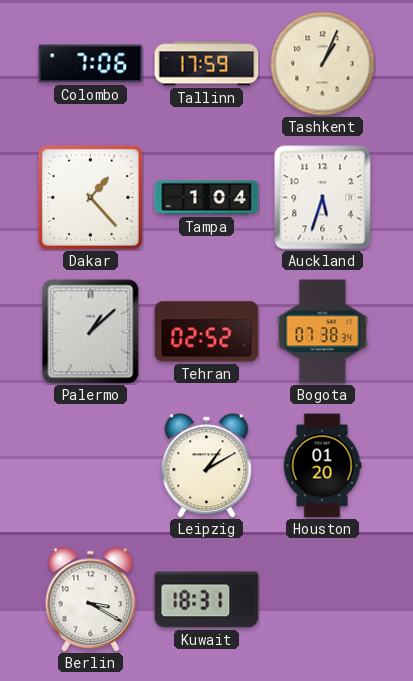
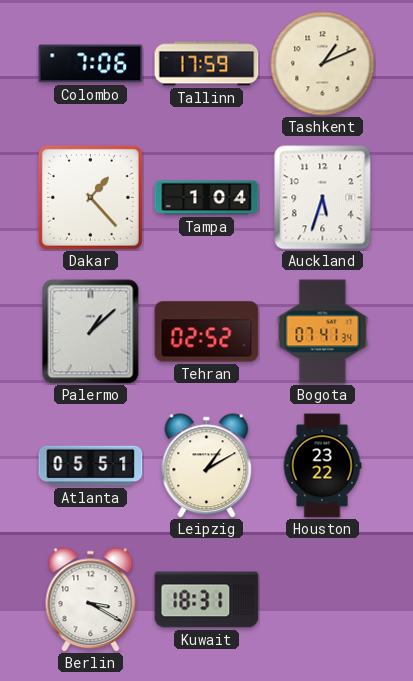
Tashkent: 1:04 -> 1:11
Bogota: 07:38 -> 07:41
Atlanta: none -> 05:51
Houston: 01:20 -> 23:22
